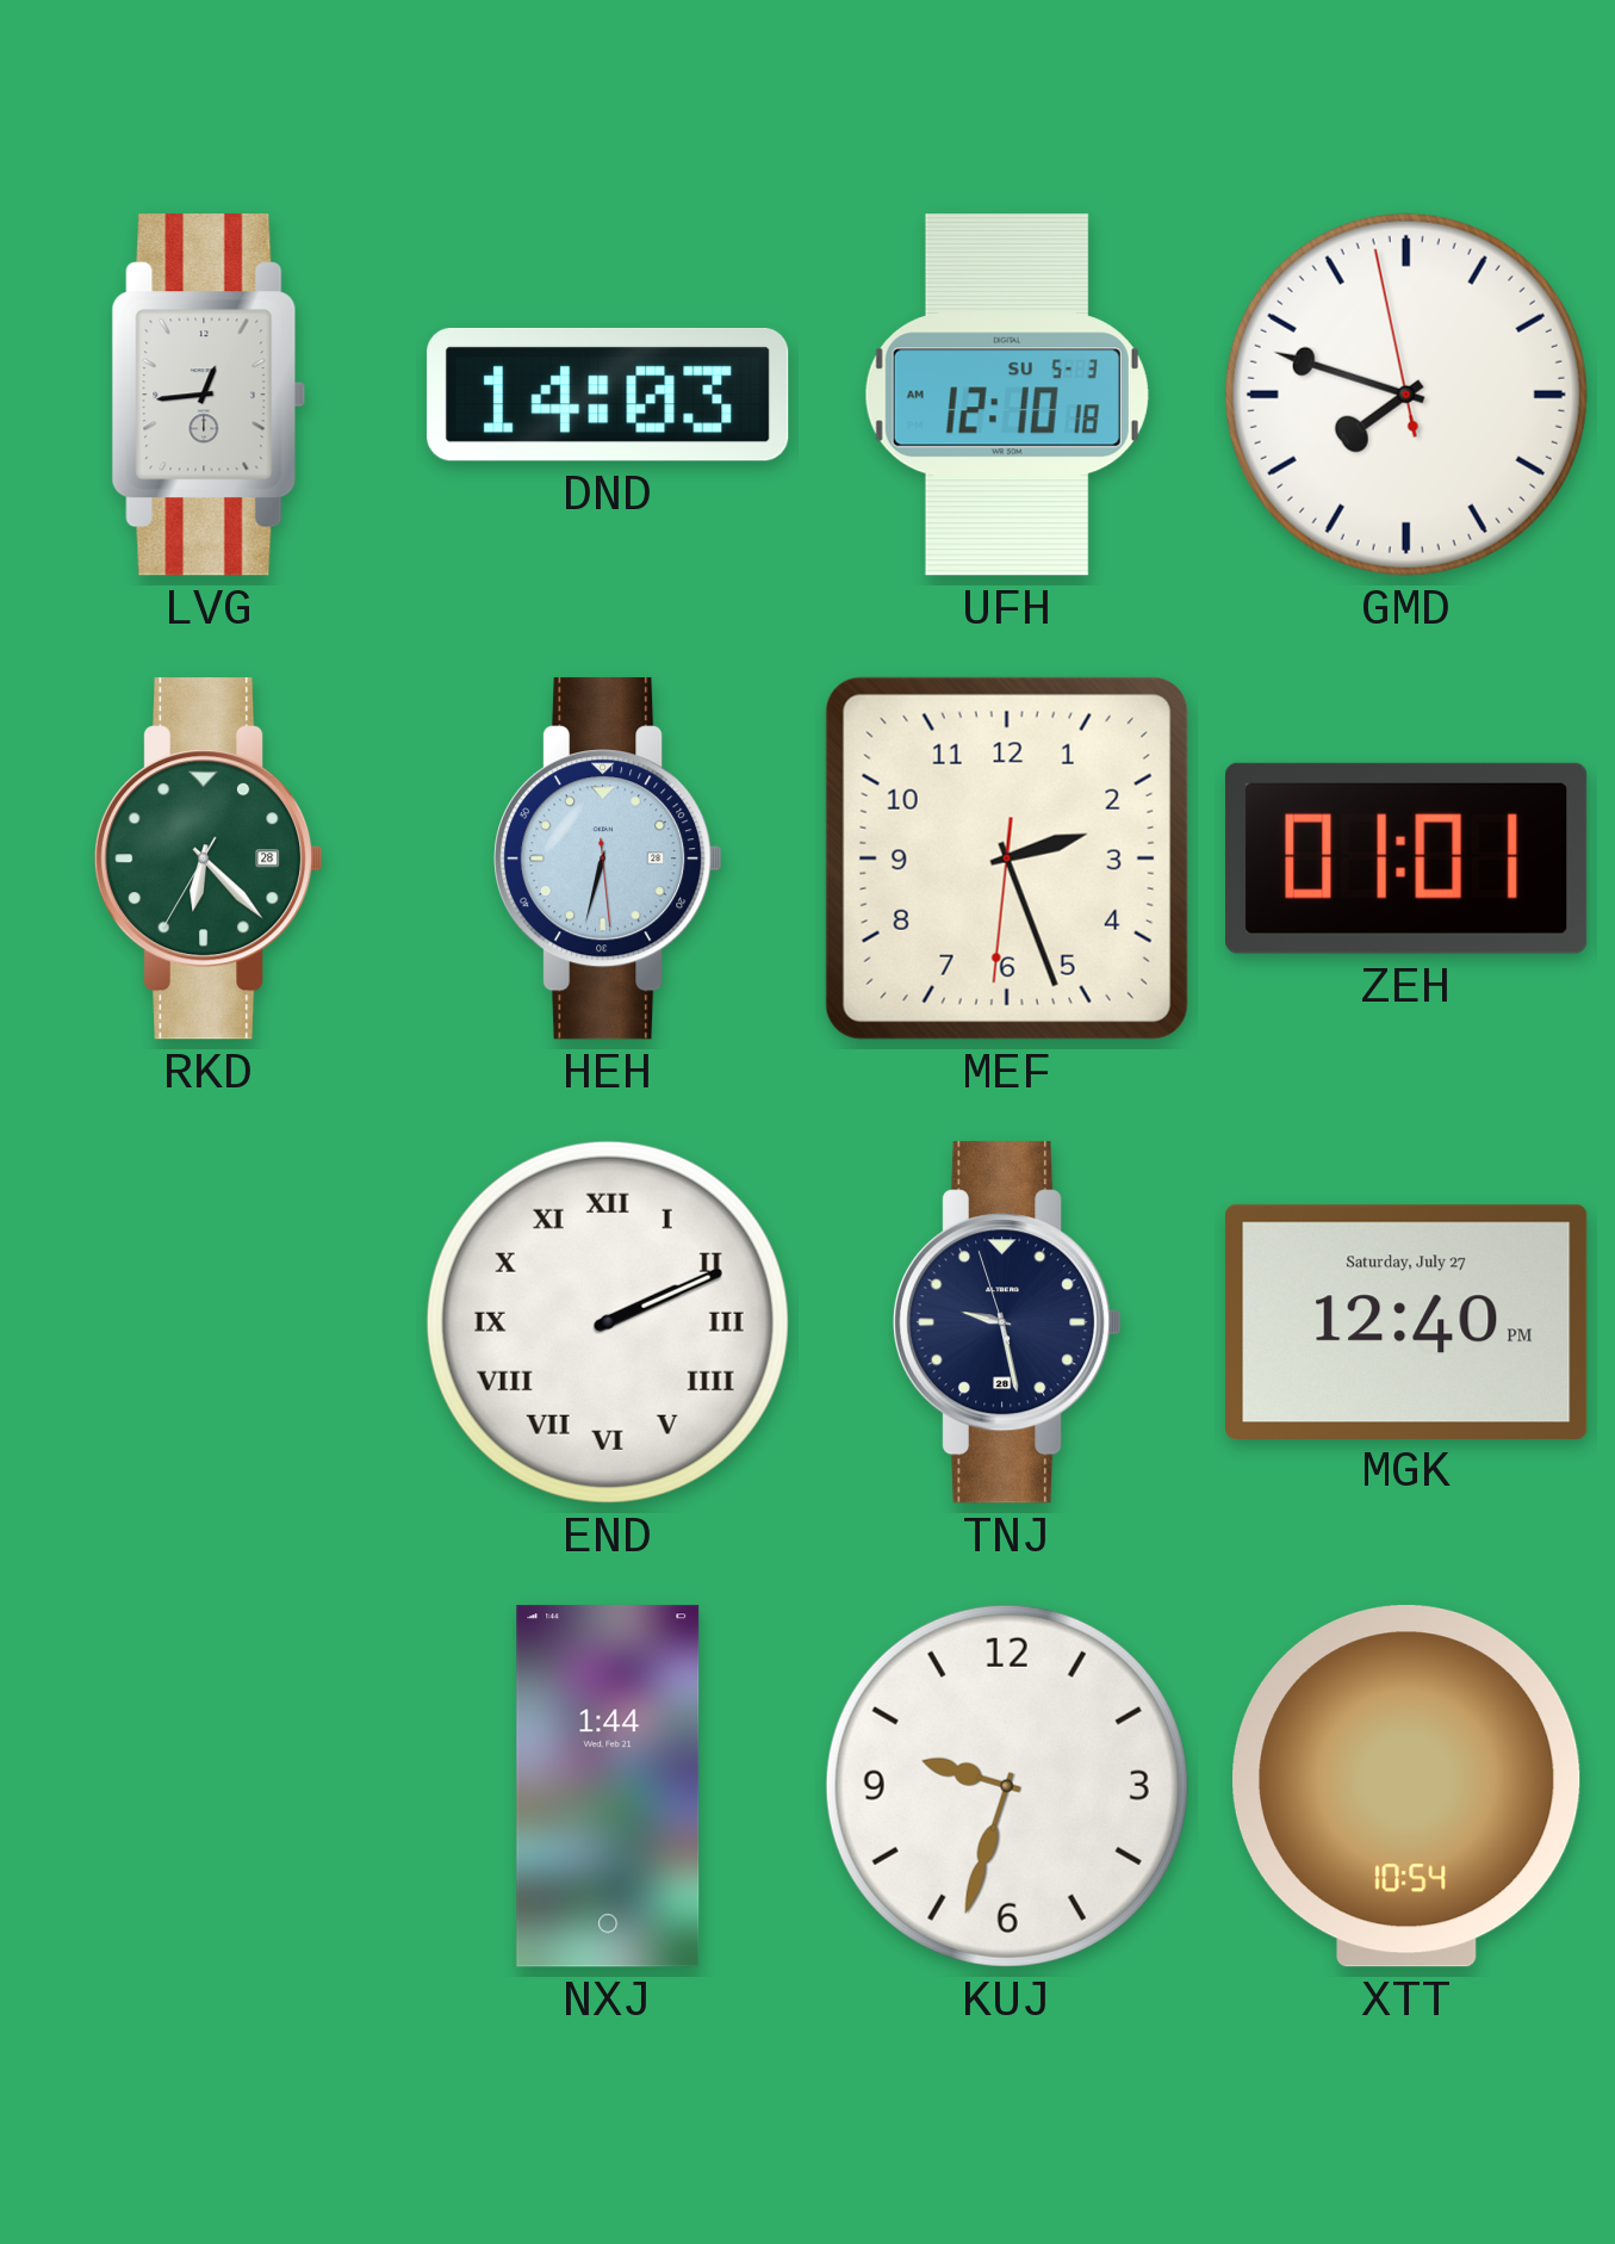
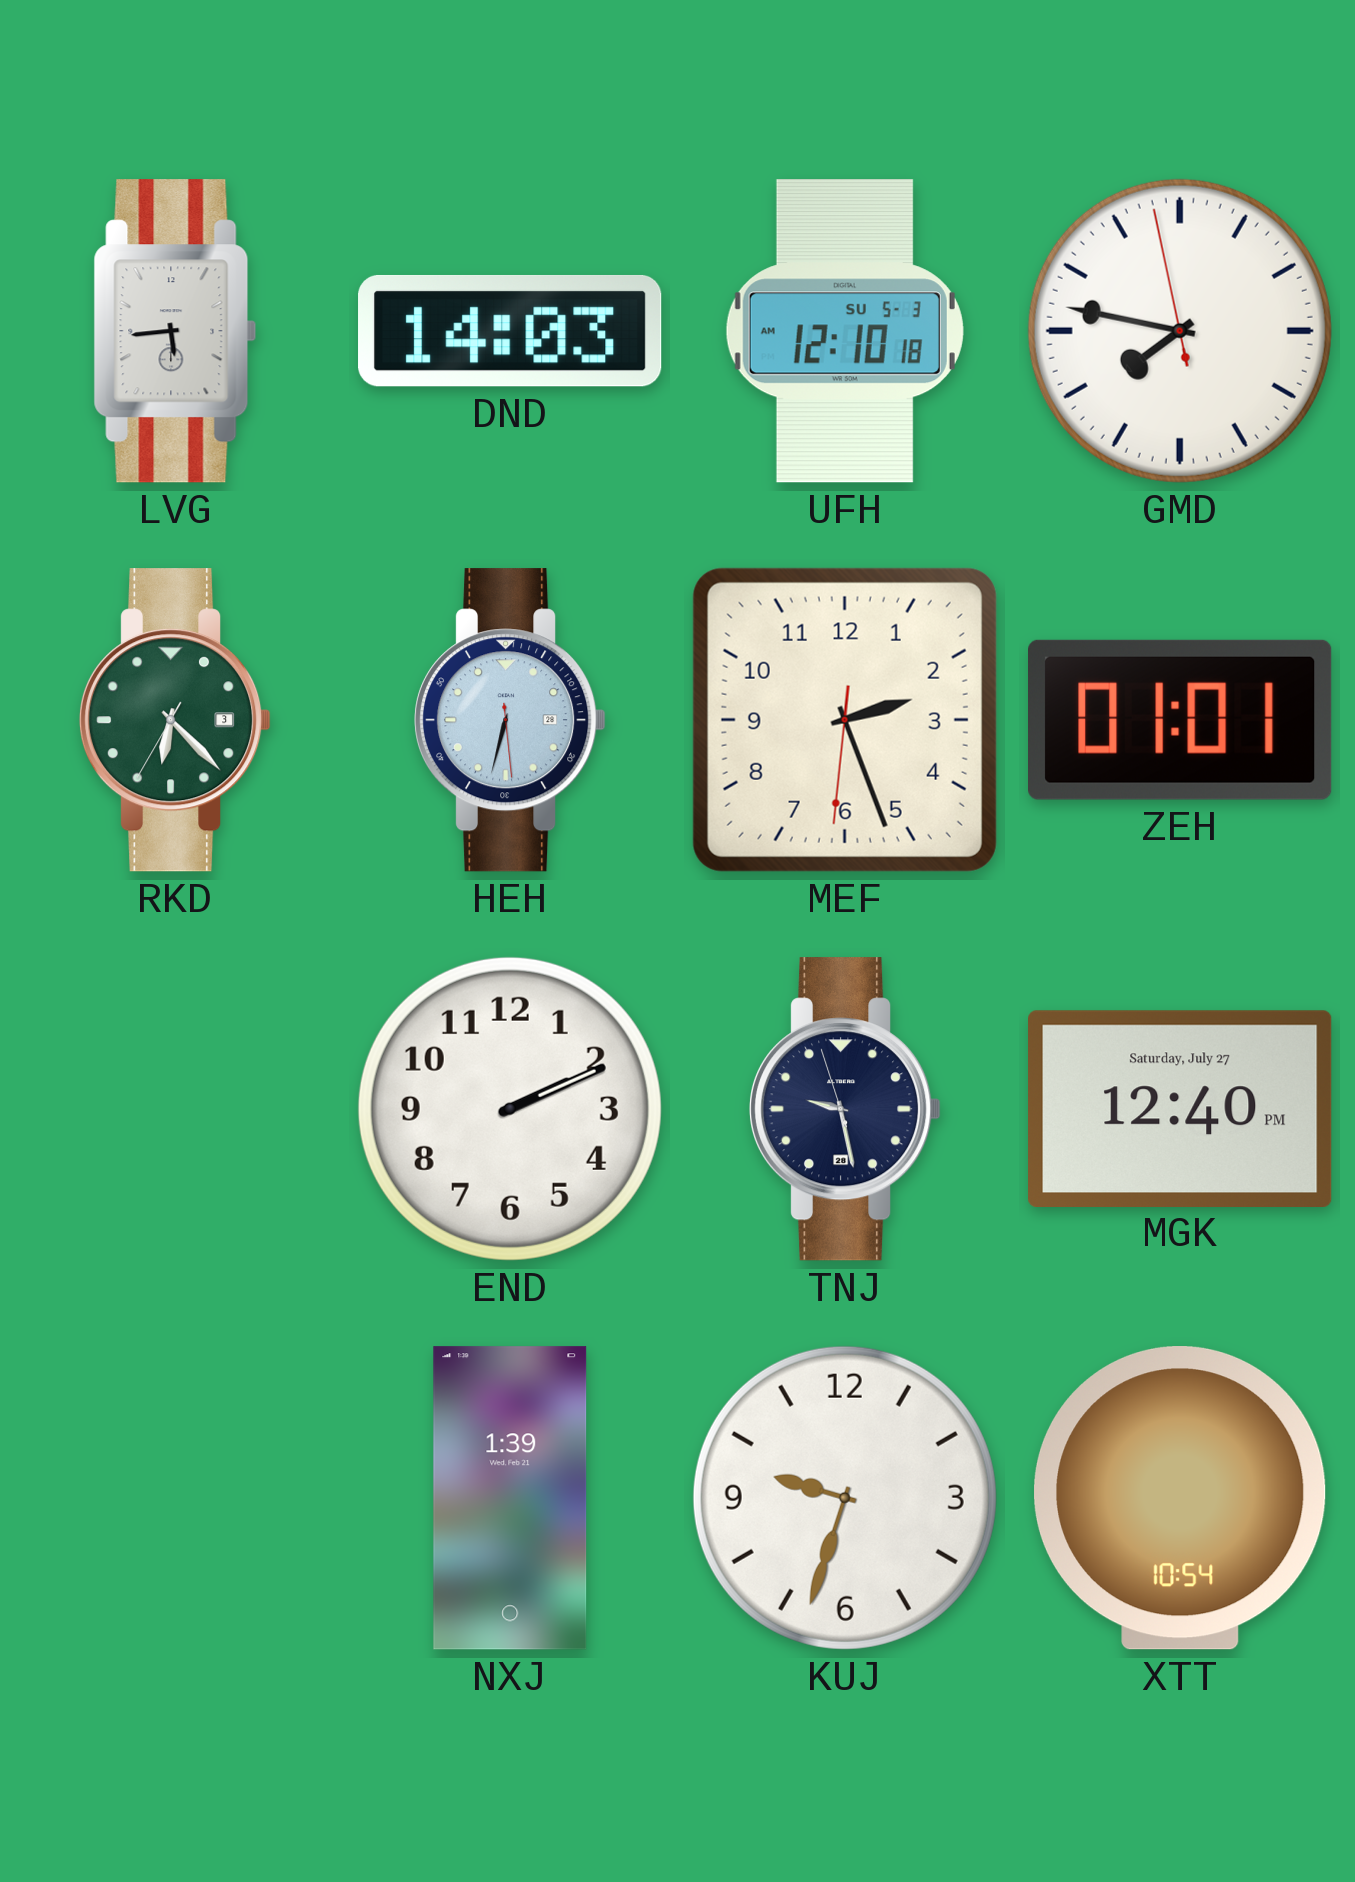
LVG: 12:44 -> 5:44
GMD: 7:47 -> 7:46
RKD date: 28 -> 3
END numerals: Roman -> Arabic
NXJ: 1:44 -> 1:39
